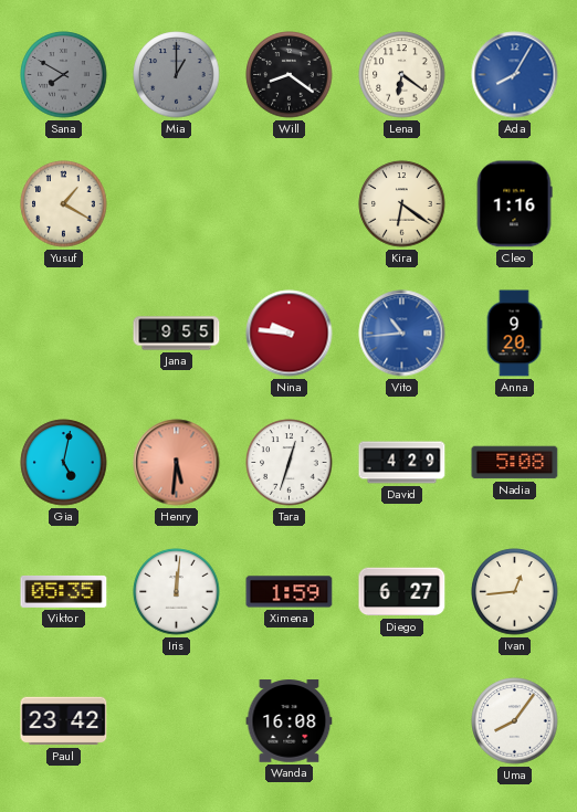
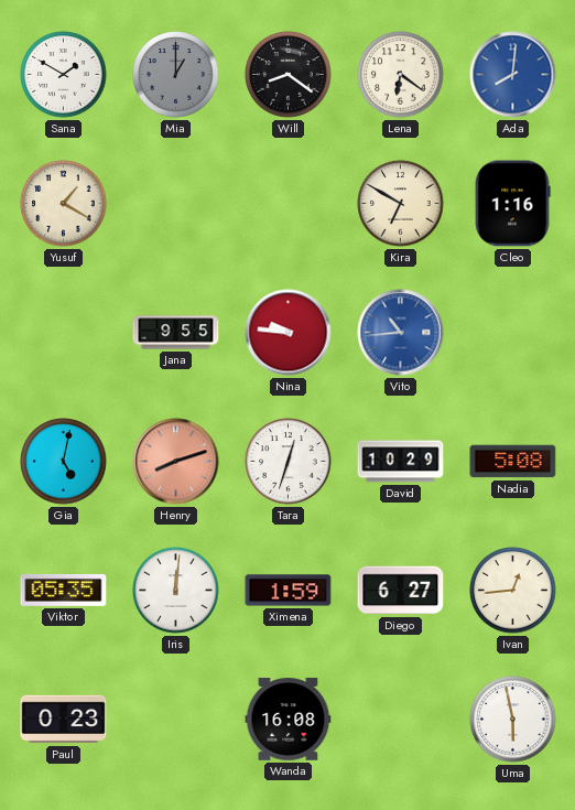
Sana: 7:50 -> 1:50
Sana dial: grey -> white
Ada: 8:05 -> 8:01
Kira: 6:21 -> 6:50
Anna: 9:20 -> none
Henry: 5:31 -> 8:12
David: 4:29 -> 10:29
Paul: 23:42 -> 0:23
Uma: 8:06 -> 5:58
